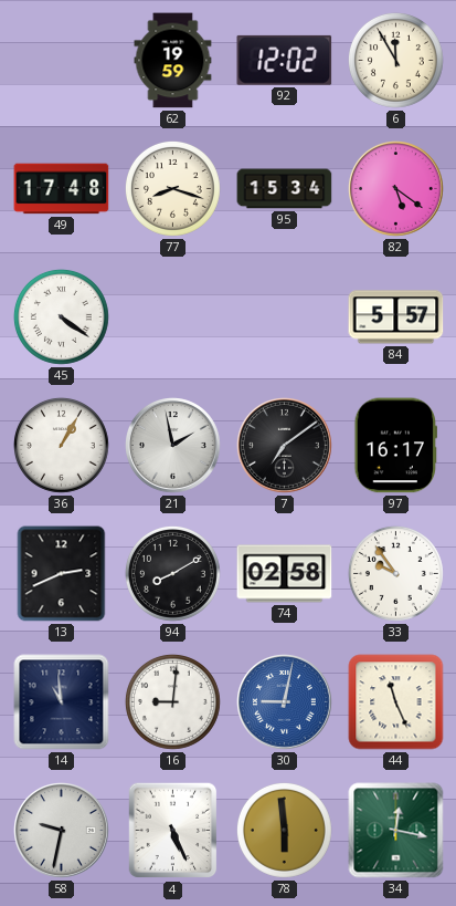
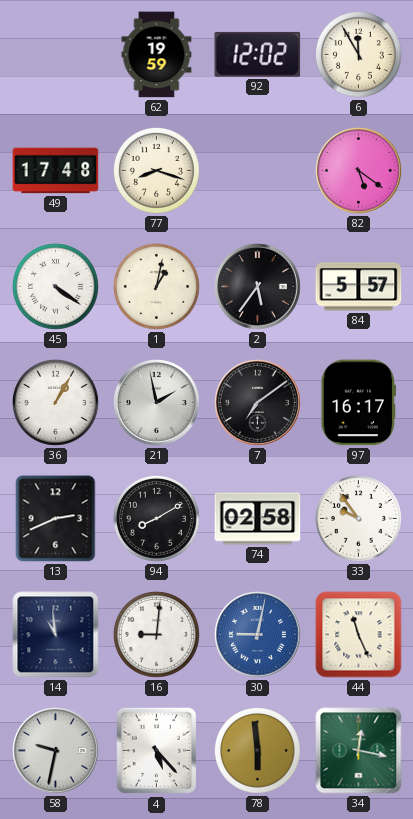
95: 15:34 -> none
1: none -> 1:02
2: none -> 5:36
4: 5:26 -> 5:23
